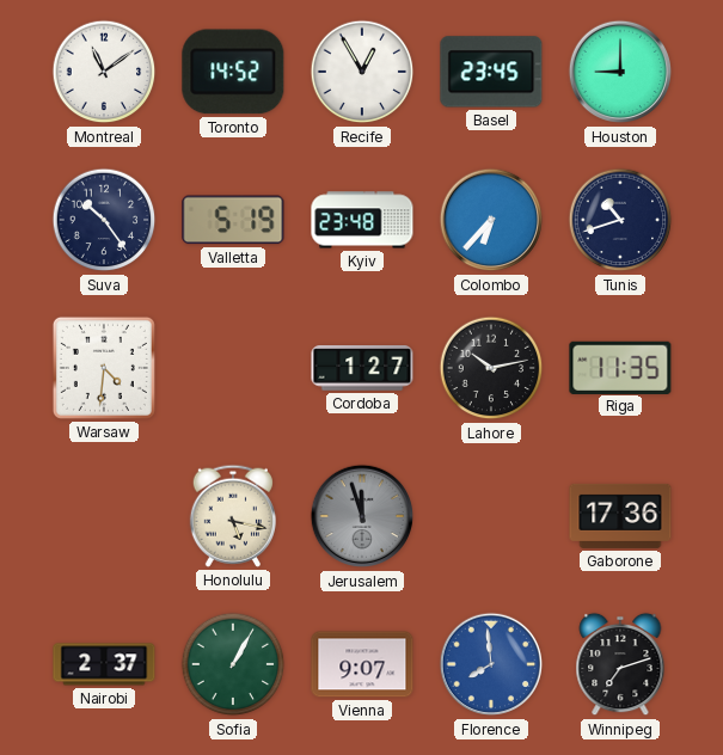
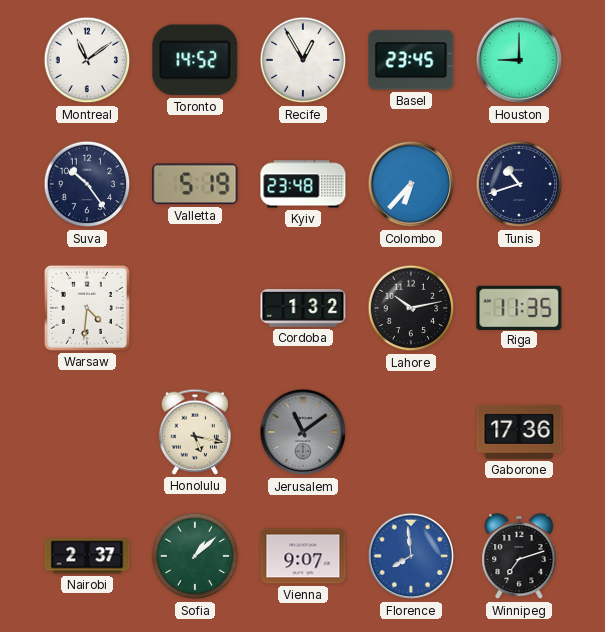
Cordoba: 1:27 -> 1:32
Jerusalem: 11:57 -> 11:09
Sofia: 1:05 -> 1:08
